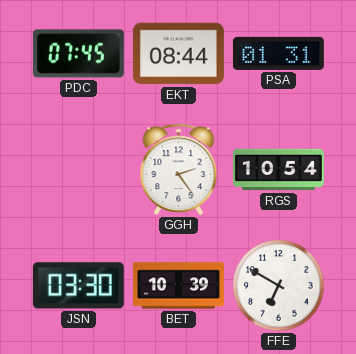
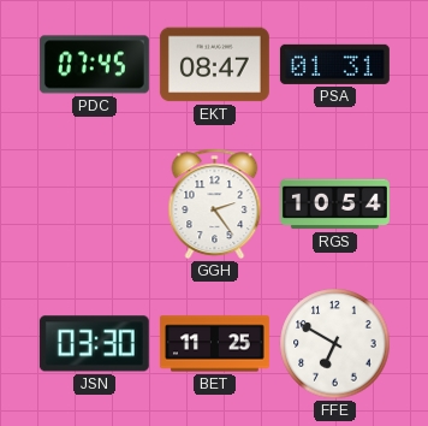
EKT: 08:44 -> 08:47
BET: 10:39 -> 11:25
